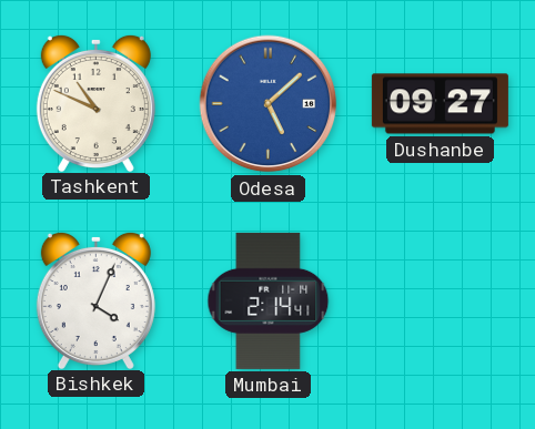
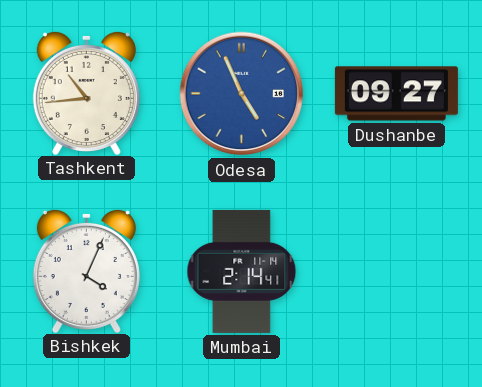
Tashkent: 10:49 -> 10:44
Odesa: 5:08 -> 4:56
